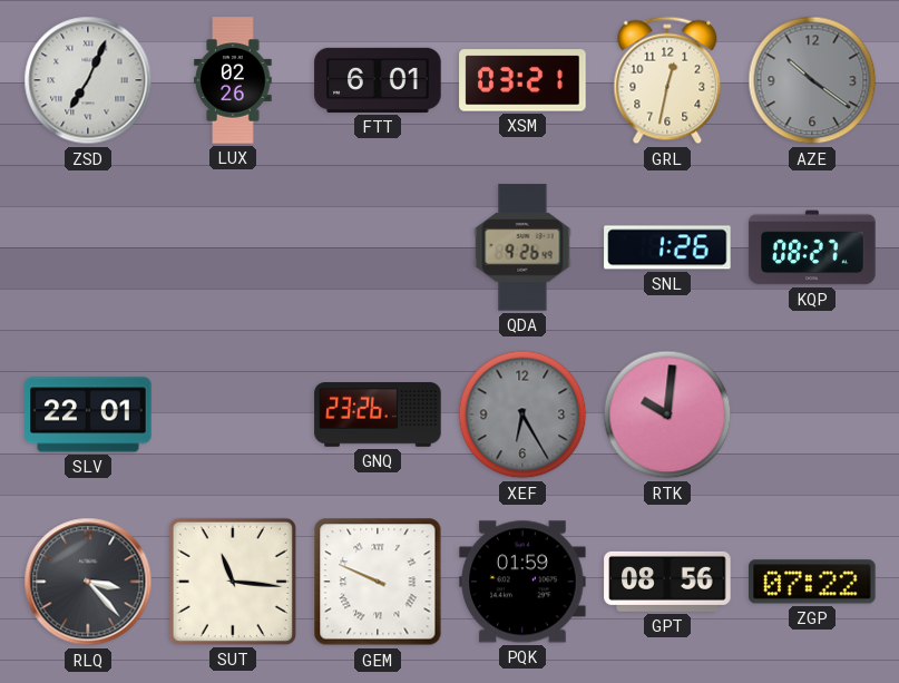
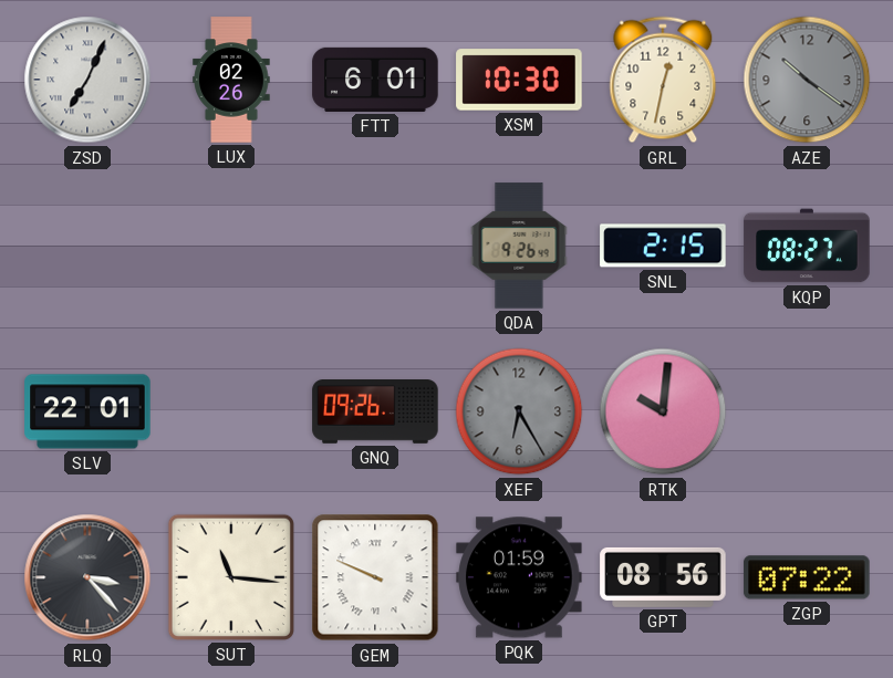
XSM: 03:21 -> 10:30
SNL: 1:26 -> 2:15
GNQ: 23:26 -> 09:26
